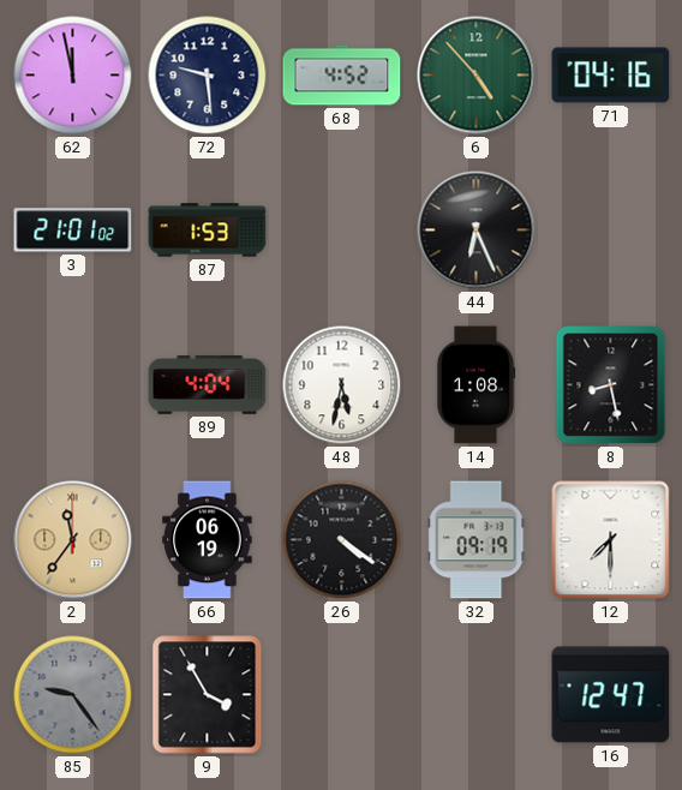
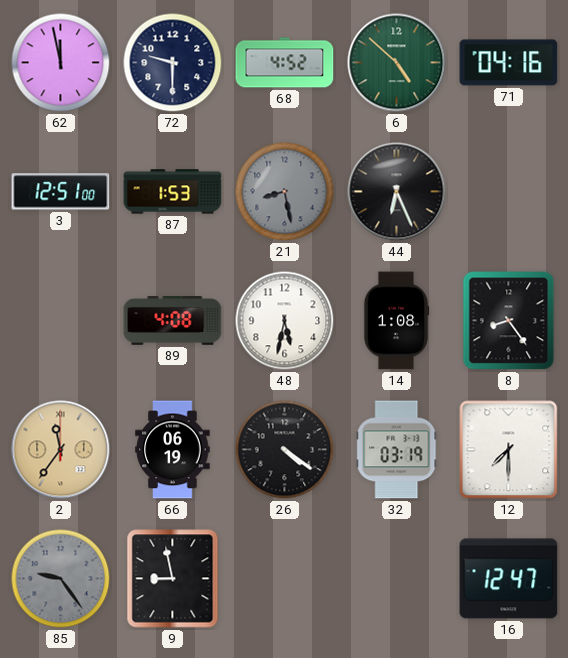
72: 9:29 -> 9:30
6: 4:53 -> 4:52
3: 21:01 -> 12:51
21: none -> 8:28
89: 4:04 -> 4:08
8: 8:28 -> 8:24
32: 09:19 -> 03:19
9: 3:55 -> 8:58
